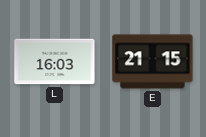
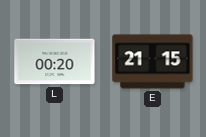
L: 16:03 -> 00:20
